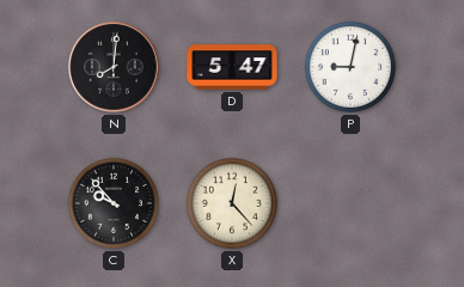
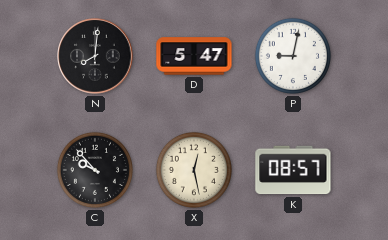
X: 12:23 -> 12:28
K: none -> 08:57
